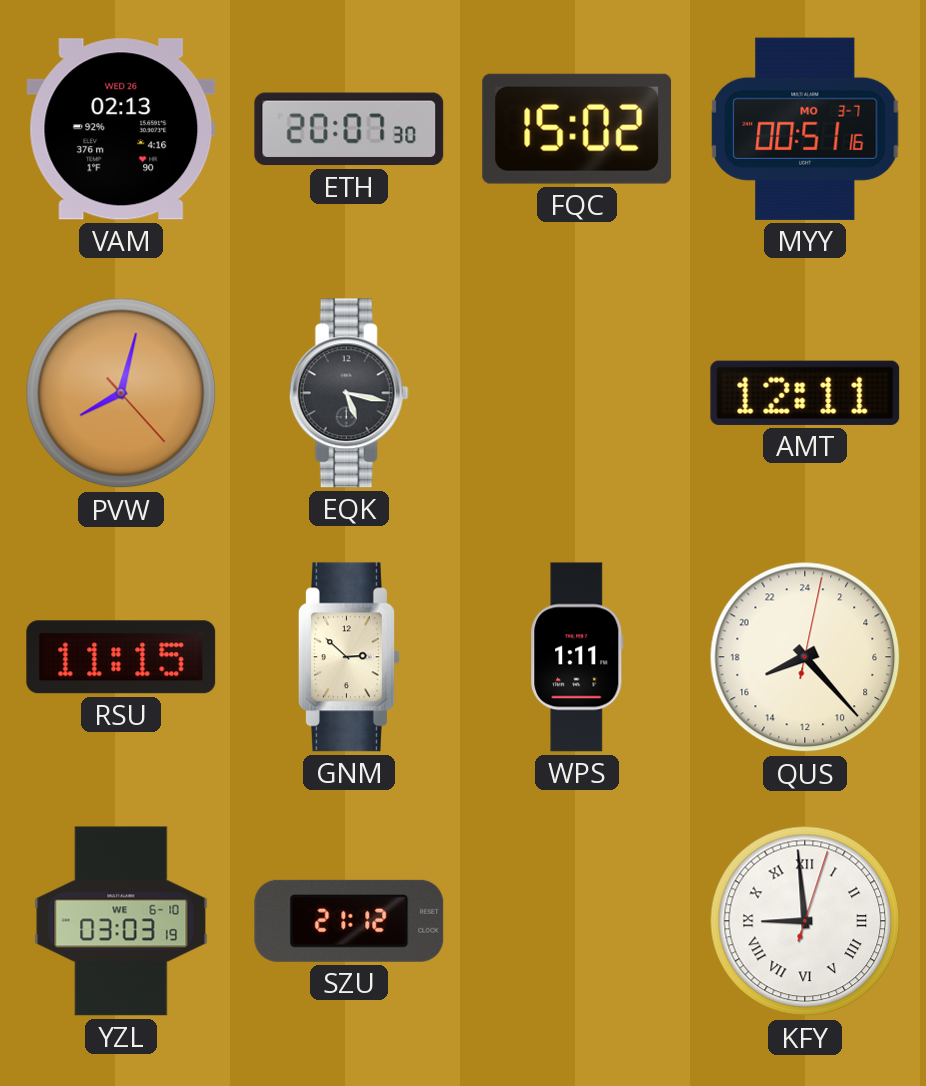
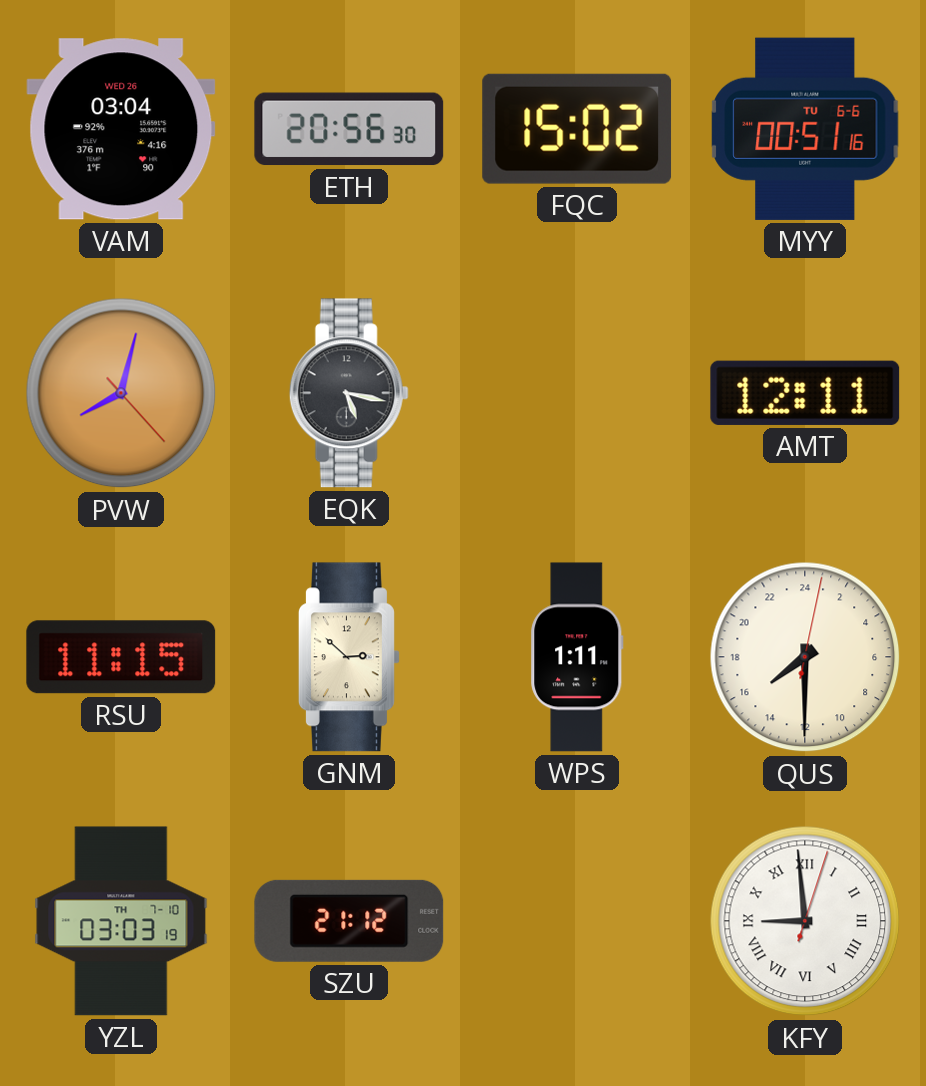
VAM: 02:13 -> 03:04
ETH: 20:07 -> 20:56
MYY date: MO 3-7 -> TU 6-6
QUS: 16:23 -> 15:30
YZL date: WE 6-10 -> TH 7-10
